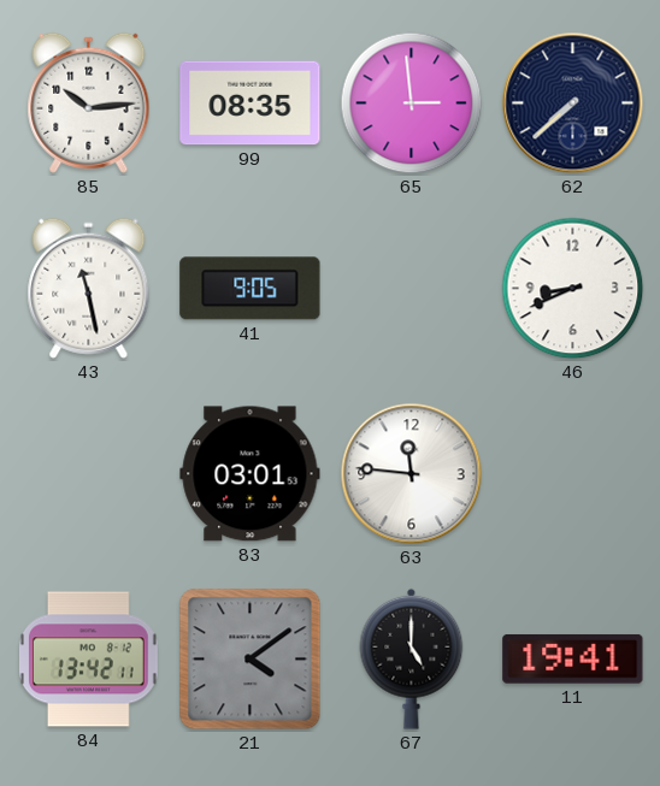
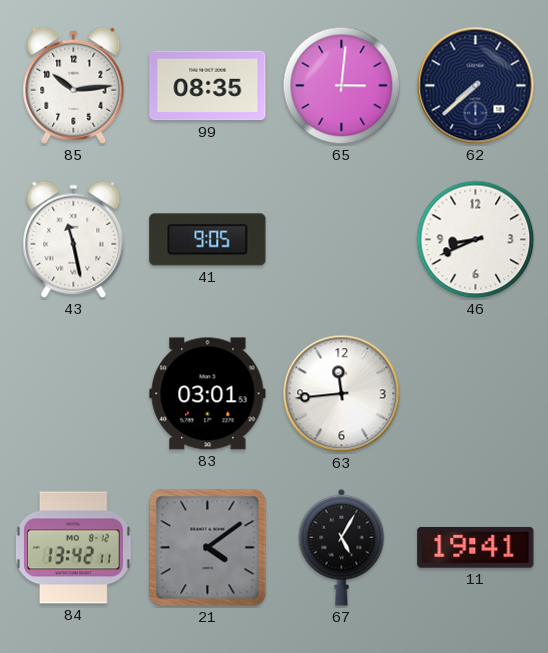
65: 2:59 -> 3:01
63: 11:46 -> 11:44
67: 5:00 -> 5:05
